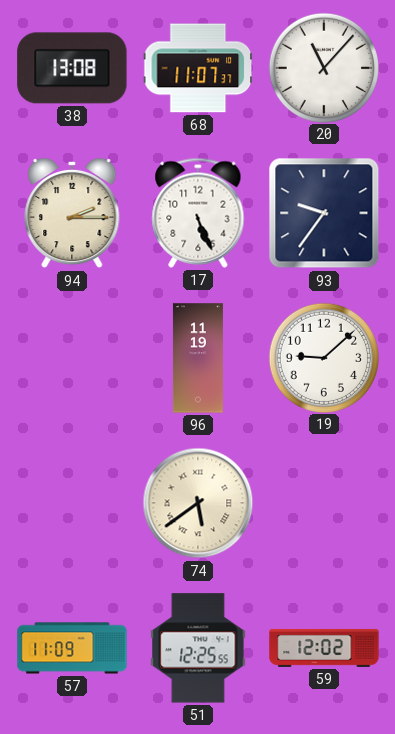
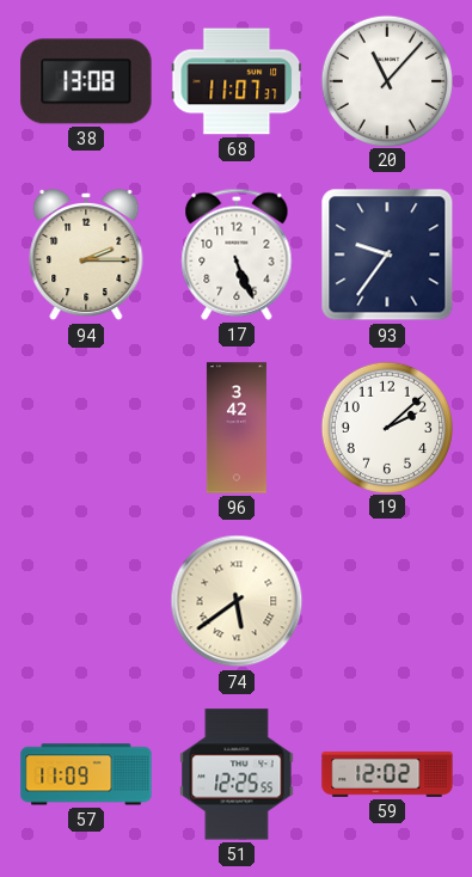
96: 11:19 -> 3:42
19: 9:08 -> 2:08
